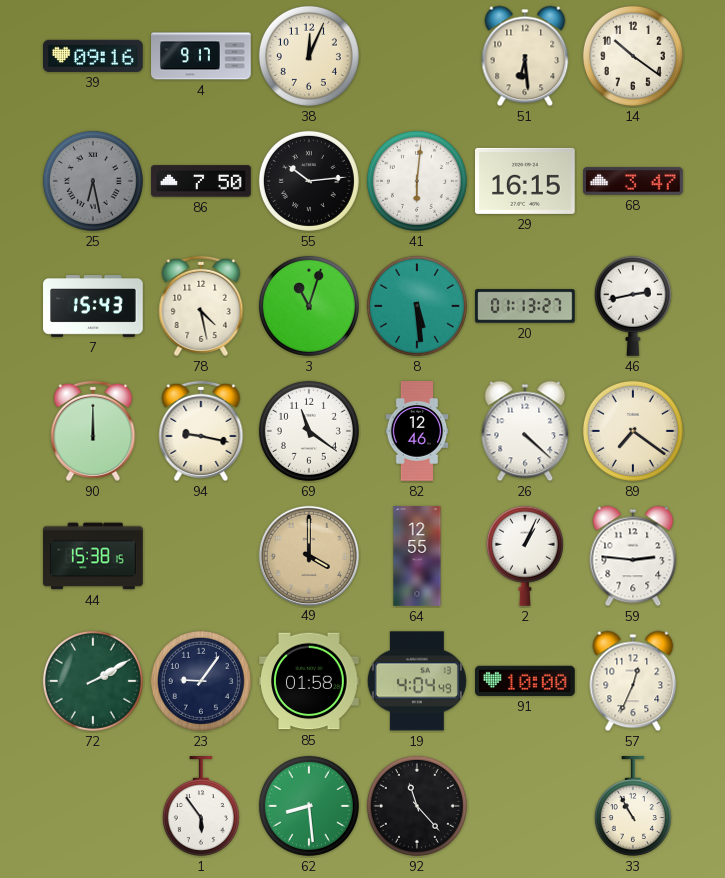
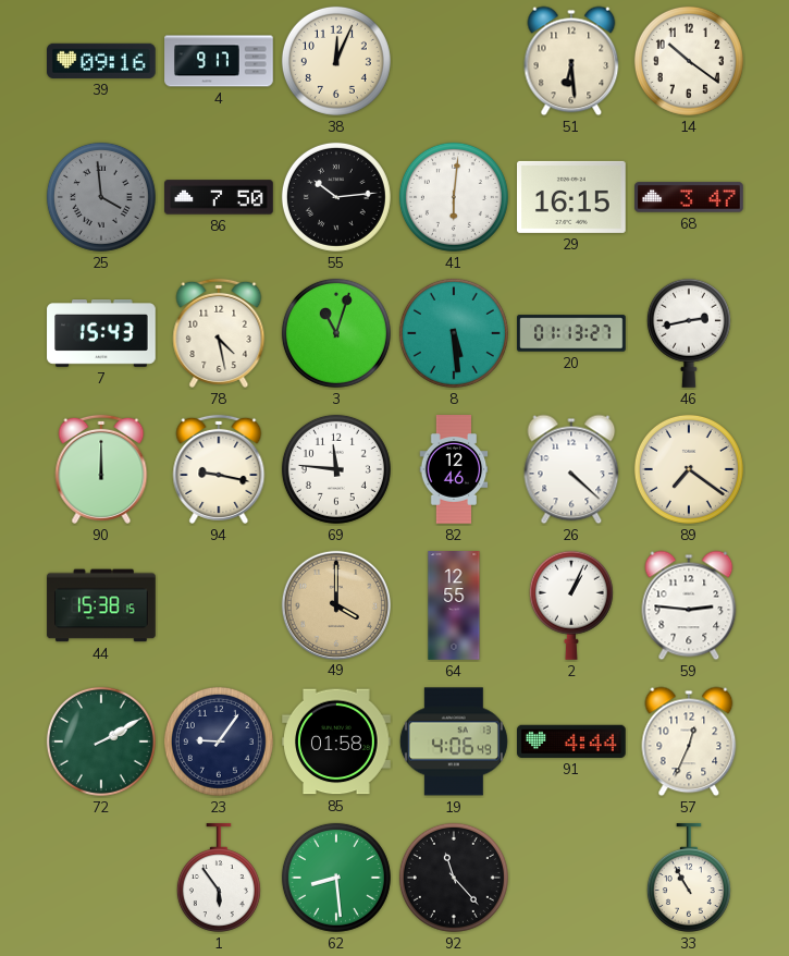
25: 6:28 -> 3:59
69: 11:21 -> 11:46
19: 4:04 -> 4:06
91: 10:00 -> 4:44
